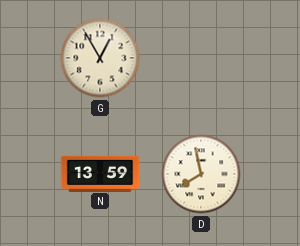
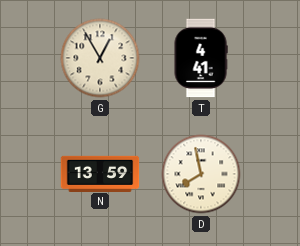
T: none -> 4:41
